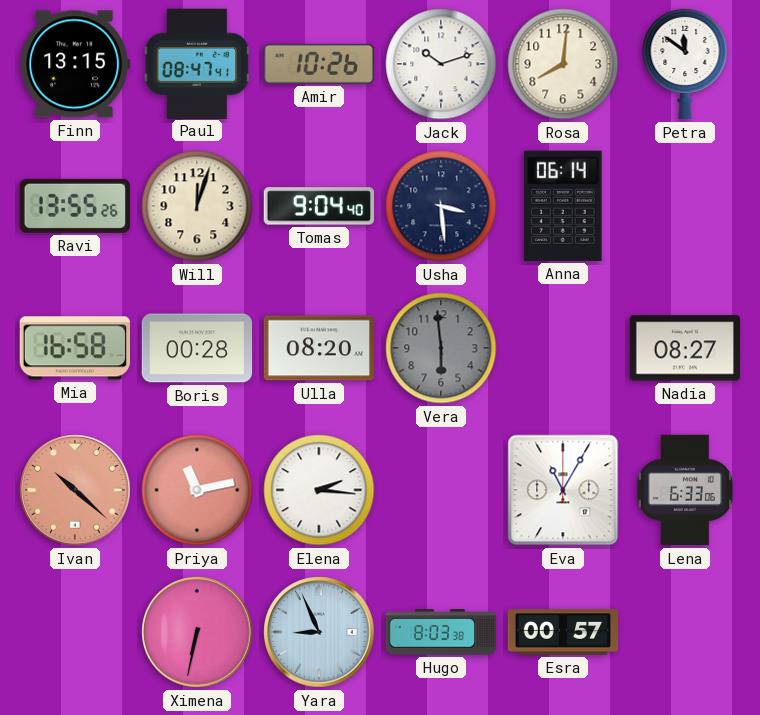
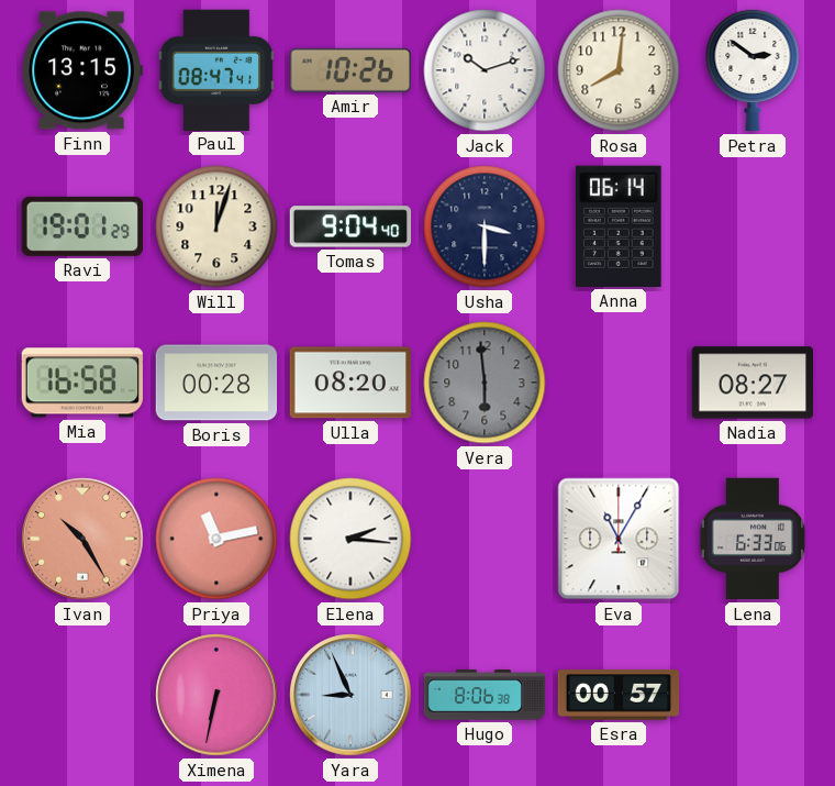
Petra: 11:51 -> 2:51
Ravi: 13:55 -> 19:01
Usha: 3:29 -> 3:30
Ivan: 10:22 -> 10:25
Hugo: 8:03 -> 8:06
